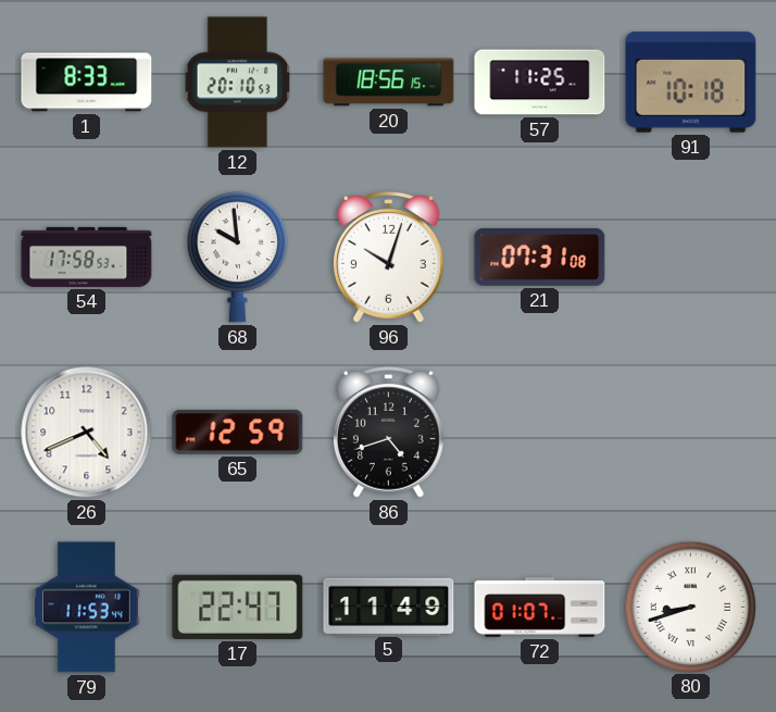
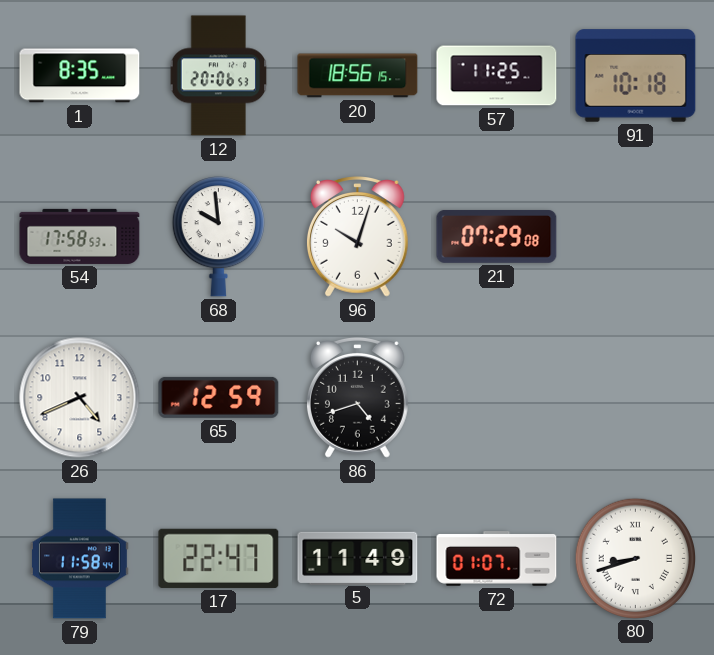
1: 8:33 -> 8:35
12: 20:10 -> 20:06
21: 07:31 -> 07:29
79: 11:53 -> 11:58
